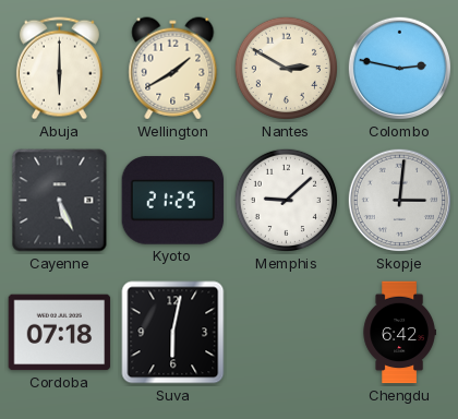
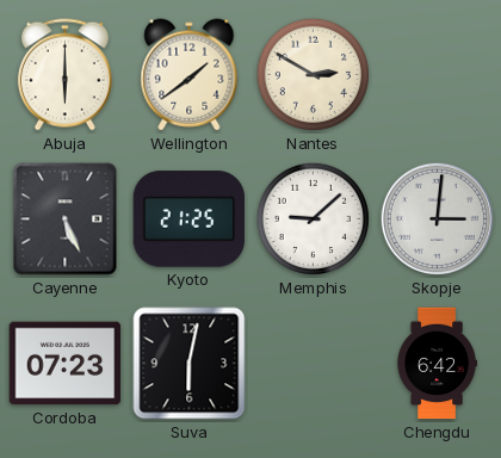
Wellington: 1:40 -> 1:39
Colombo: 2:47 -> none
Cordoba: 07:18 -> 07:23
